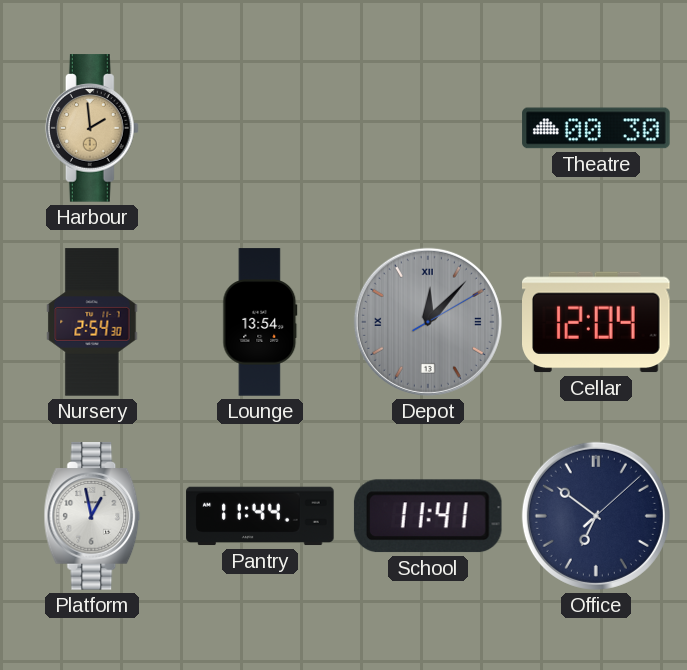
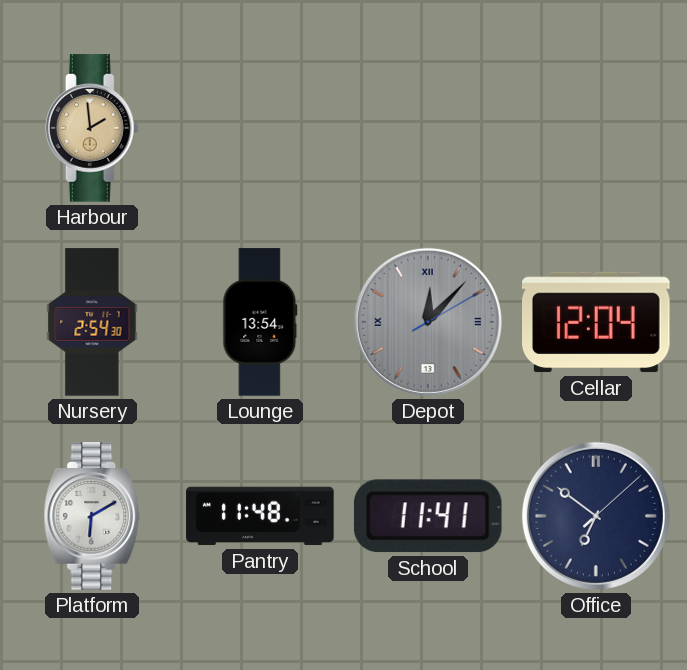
Theatre: 00:30 -> none
Platform: 12:58 -> 6:10
Pantry: 11:44 -> 11:48
